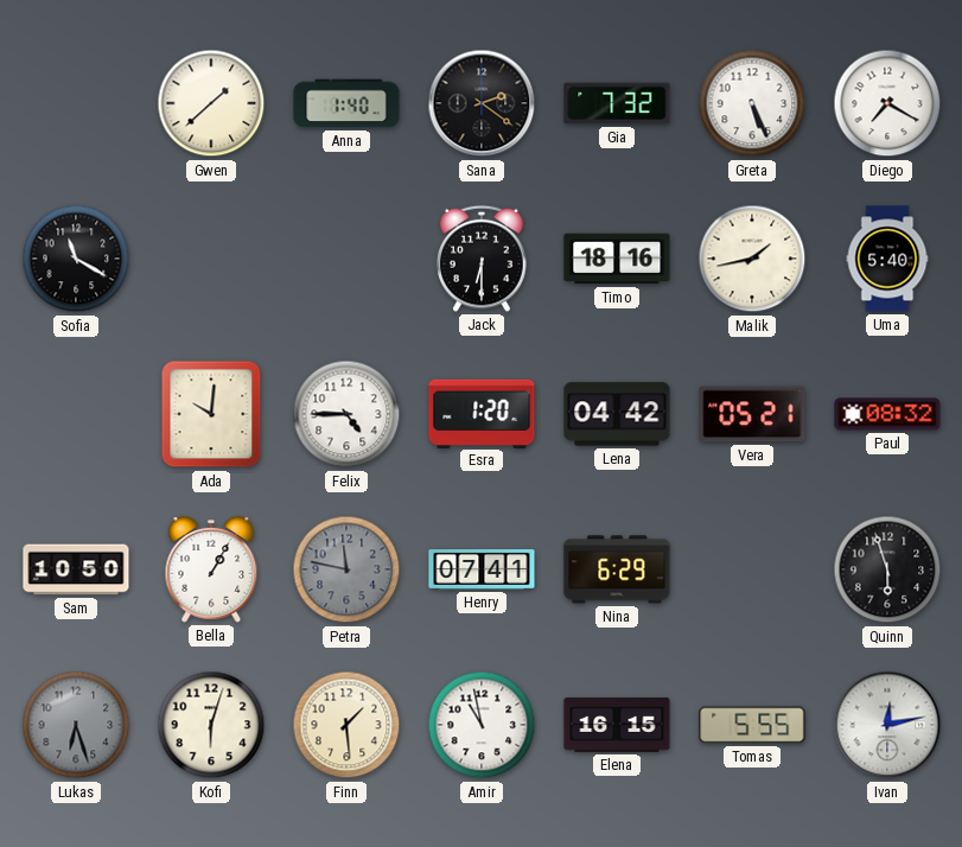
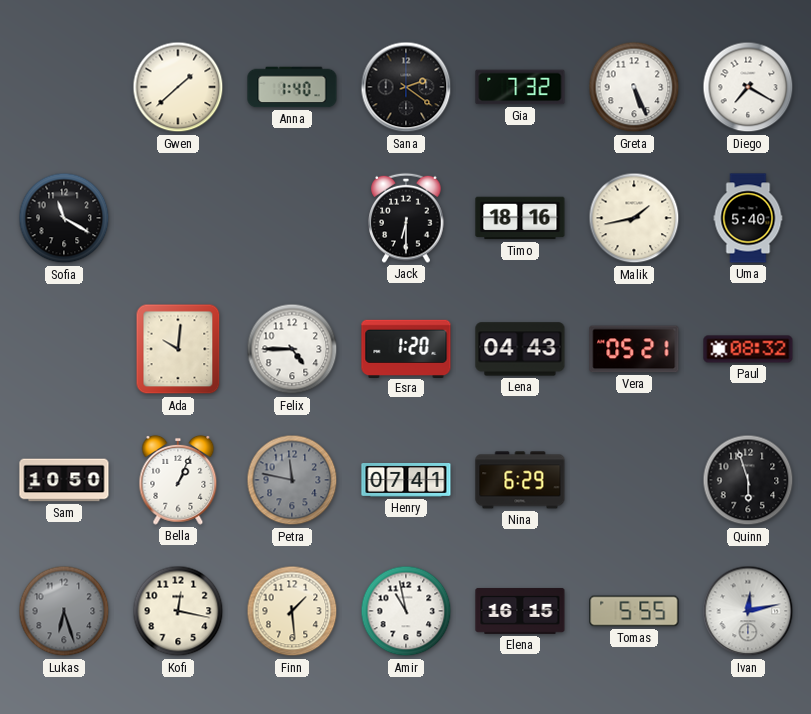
Lena: 04:42 -> 04:43
Bella: 1:05 -> 1:04
Kofi: 6:03 -> 12:17
